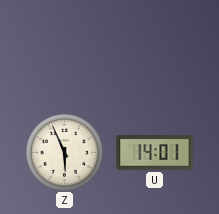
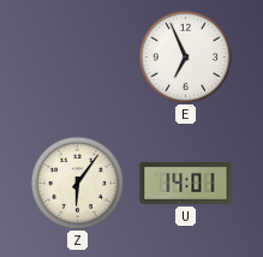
E: none -> 6:56
Z: 5:56 -> 6:06
